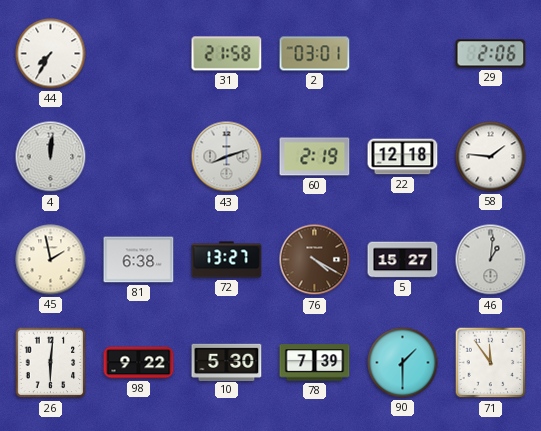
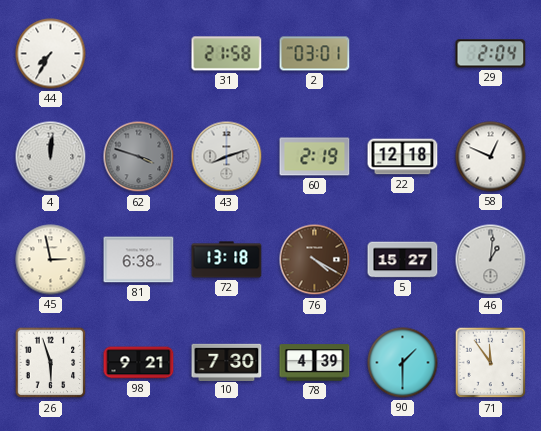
29: 2:06 -> 2:04
62: none -> 3:48
58: 1:46 -> 12:49
45: 1:58 -> 2:58
72: 13:27 -> 13:18
26: 6:01 -> 5:57
98: 9:22 -> 9:21
10: 5:30 -> 7:30
78: 7:39 -> 4:39
